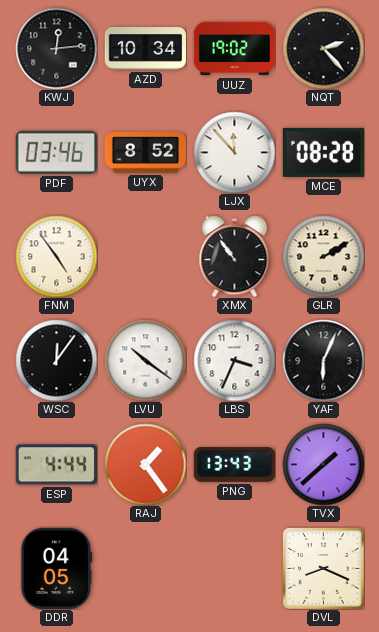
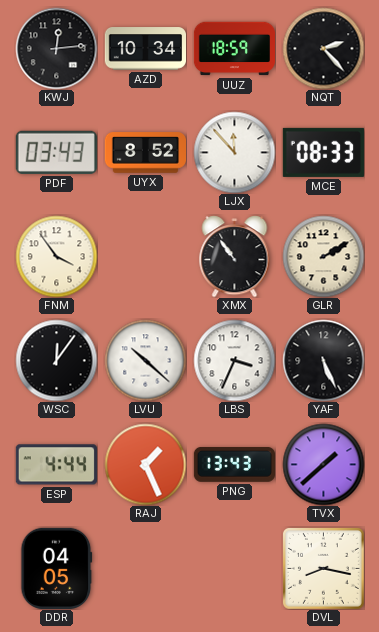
UUZ: 19:02 -> 18:59
PDF: 03:46 -> 03:43
MCE: 08:28 -> 08:33
FNM: 4:54 -> 3:54
LVU: 10:21 -> 10:22
YAF: 6:04 -> 5:26
RAJ: 1:24 -> 1:26
DVL: 8:19 -> 8:17
